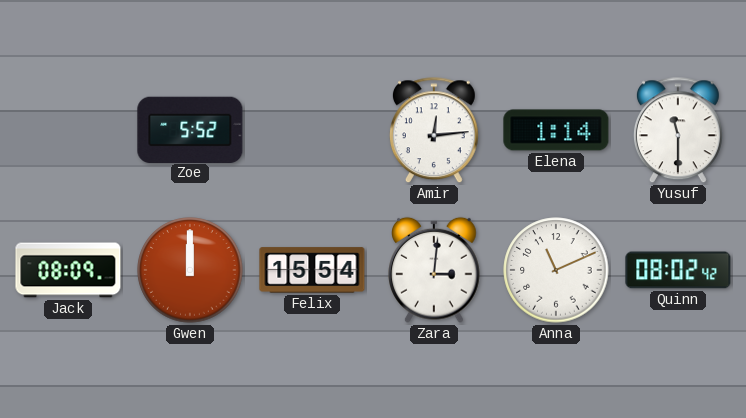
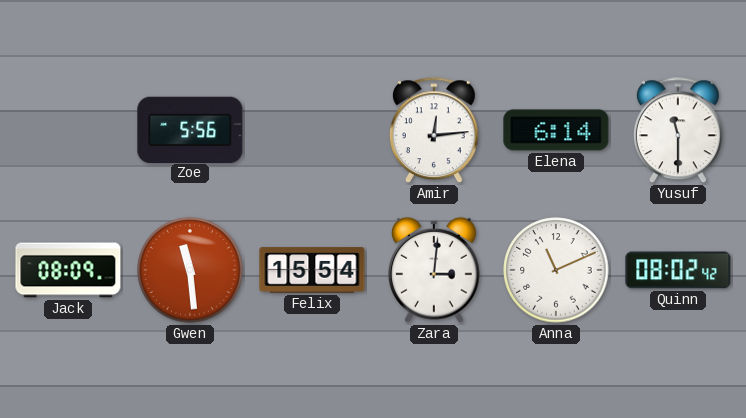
Zoe: 5:52 -> 5:56
Elena: 1:14 -> 6:14
Gwen: 12:00 -> 11:29
